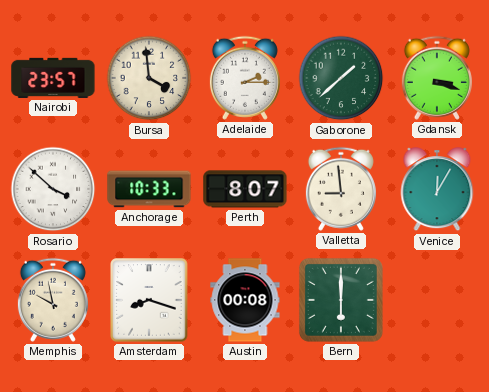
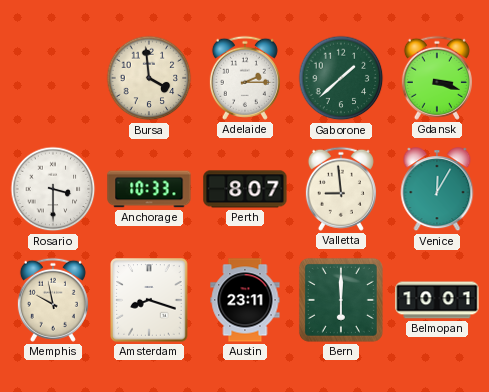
Nairobi: 23:57 -> none
Rosario: 3:52 -> 3:30
Austin: 00:08 -> 23:11
Belmopan: none -> 10:01
